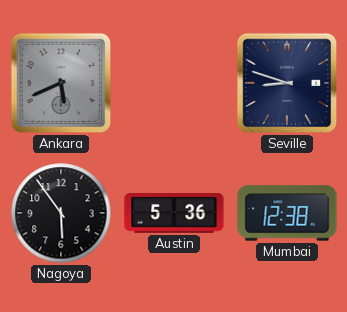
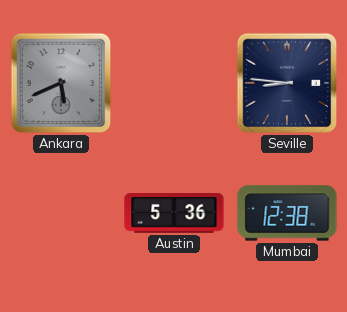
Seville: 8:48 -> 8:46
Nagoya: 5:54 -> none
